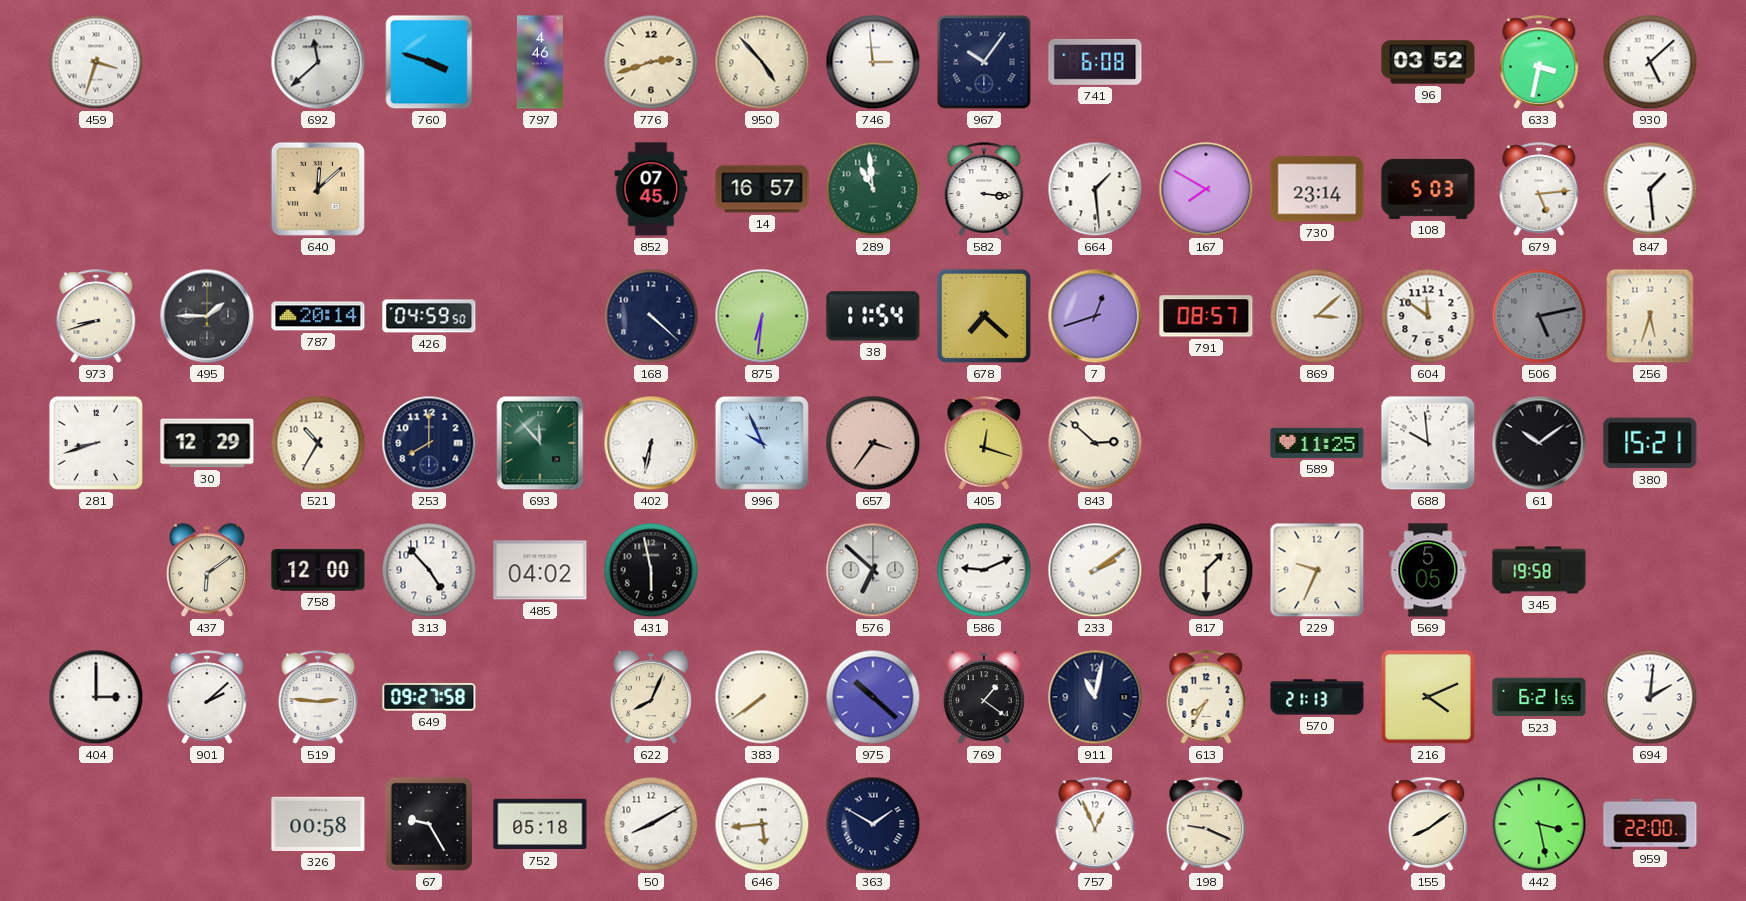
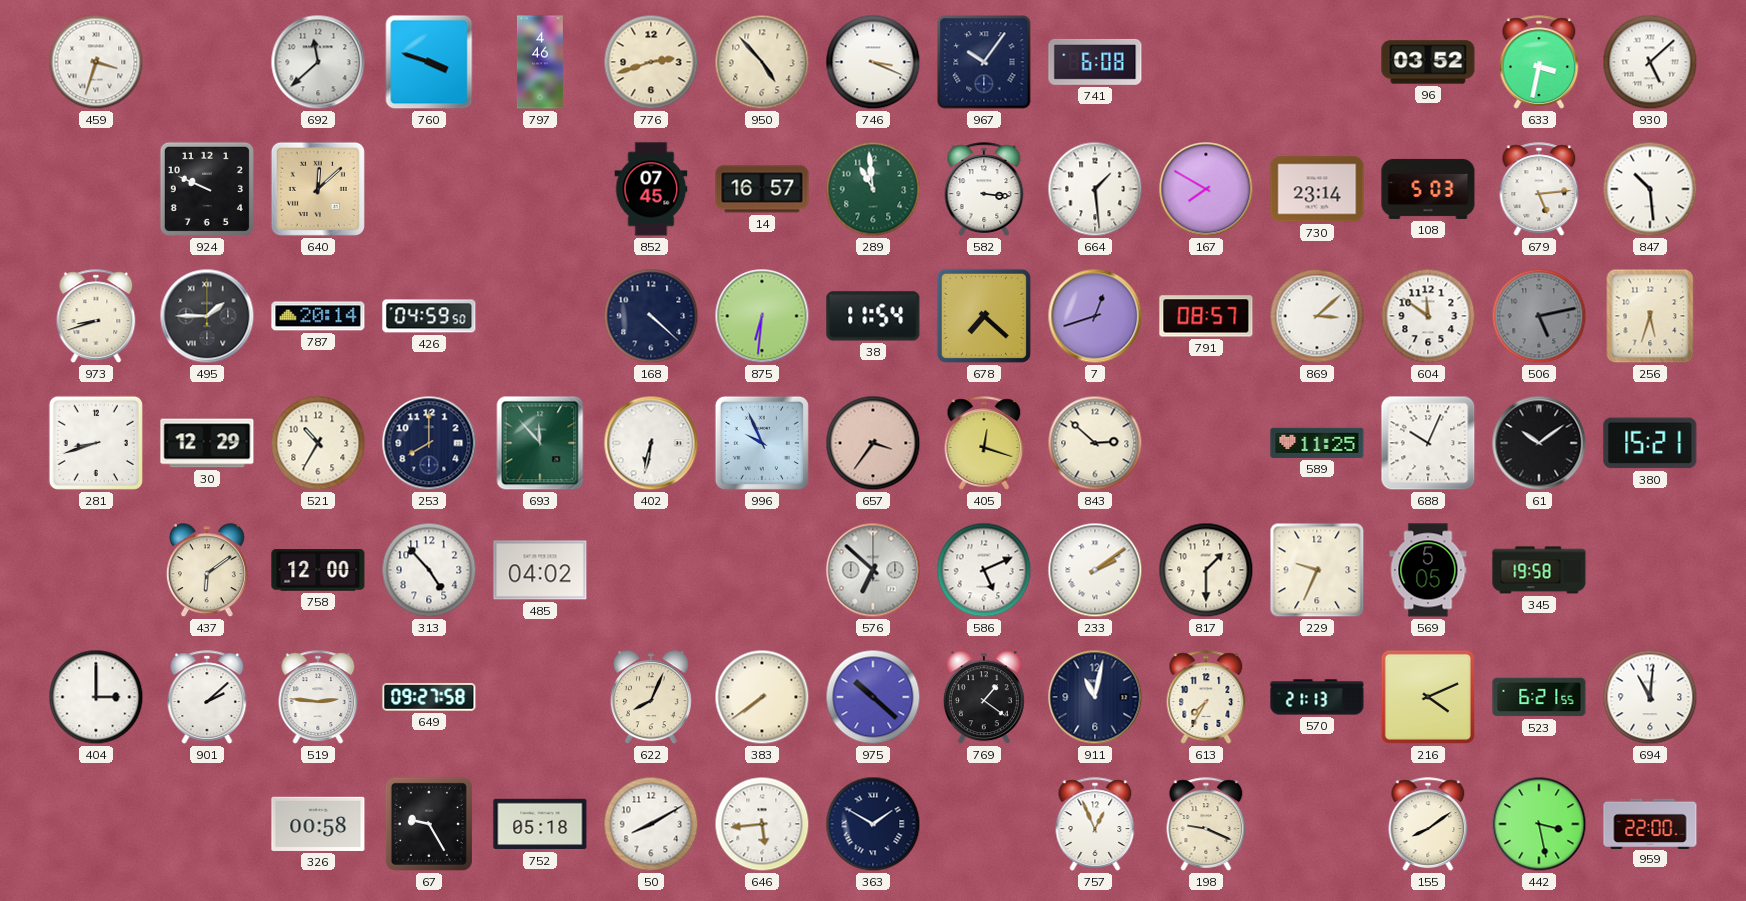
746: 2:59 -> 3:19
924: none -> 9:49
847: 1:29 -> 10:29
688: 9:59 -> 10:04
431: 5:58 -> none
586: 9:11 -> 5:11
694: 2:01 -> 11:01
